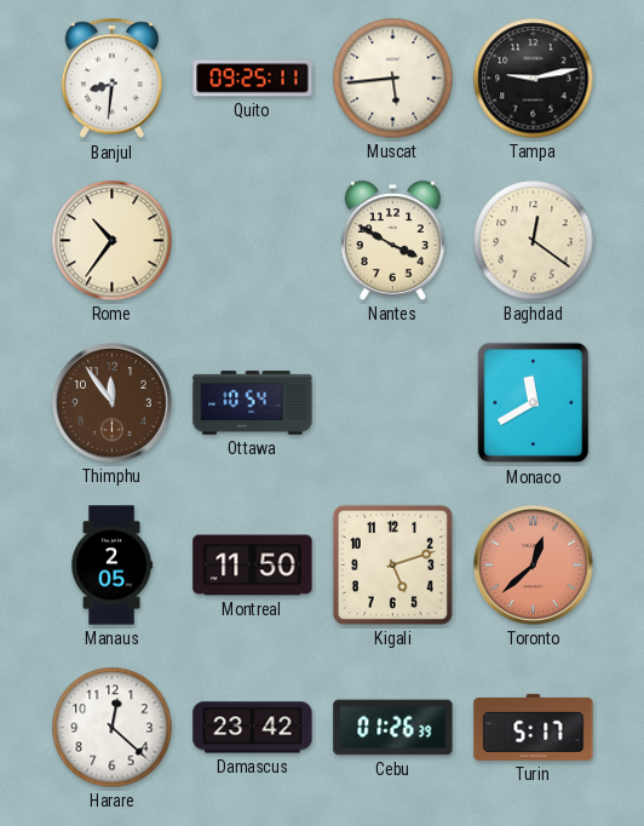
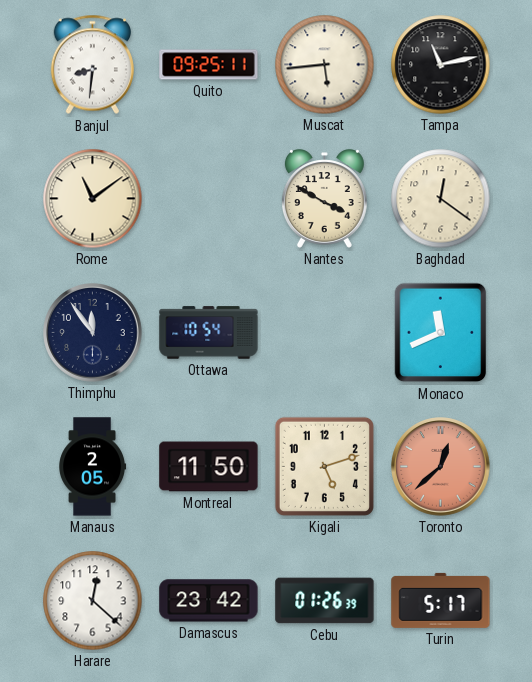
Tampa: 9:13 -> 11:13
Rome: 10:36 -> 11:09
Thimphu dial: brown -> navy
Monaco: 11:40 -> 11:41
